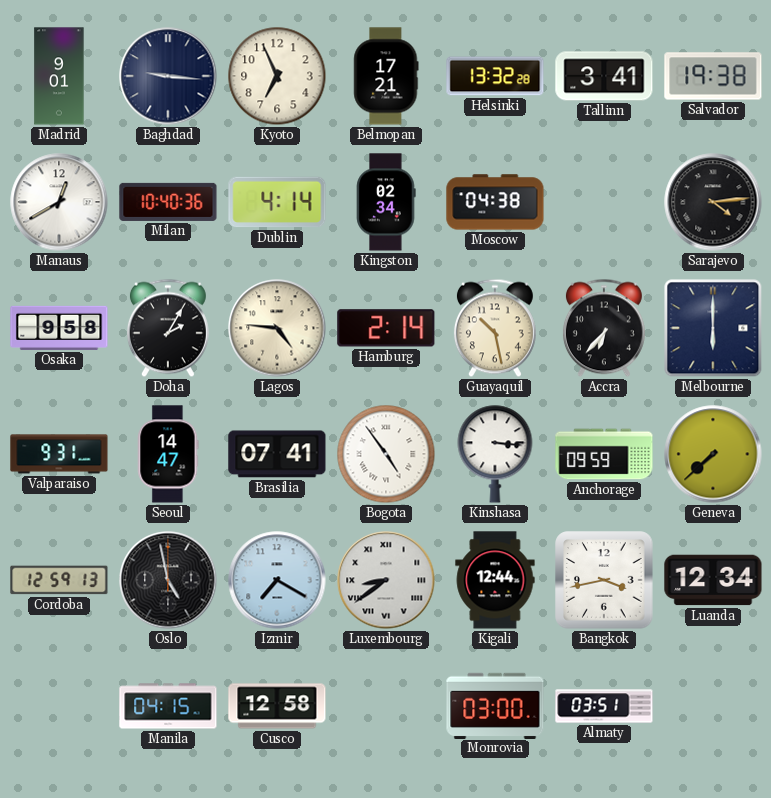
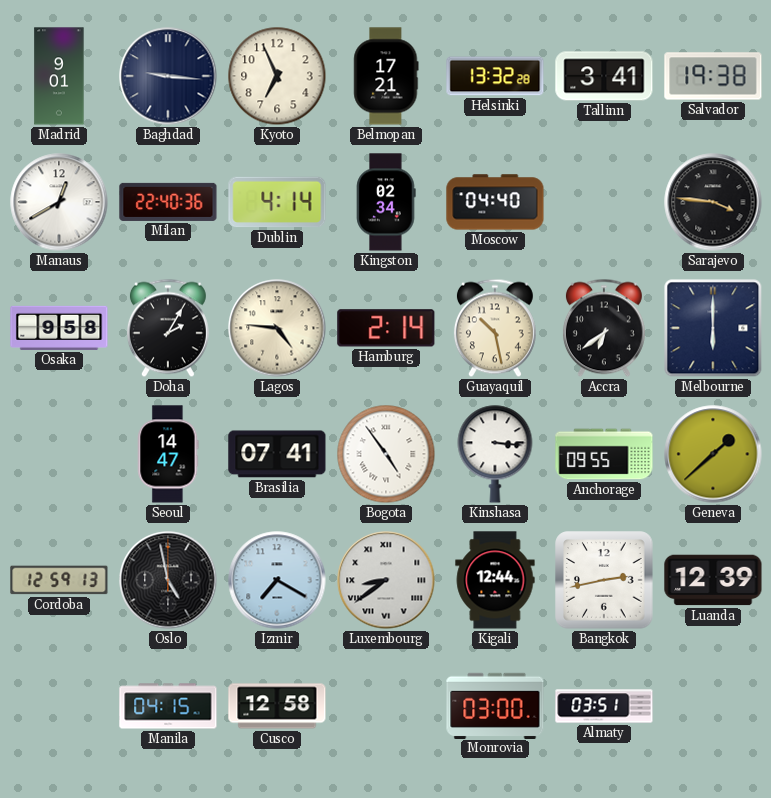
Milan: 10:40 -> 22:40
Moscow: 04:38 -> 04:40
Sarajevo: 4:14 -> 3:46
Accra: 6:37 -> 6:39
Valparaiso: 9:31 -> none
Anchorage: 09:59 -> 09:55
Geneva: 7:38 -> 1:38
Bangkok: 3:43 -> 2:43
Luanda: 12:34 -> 12:39
